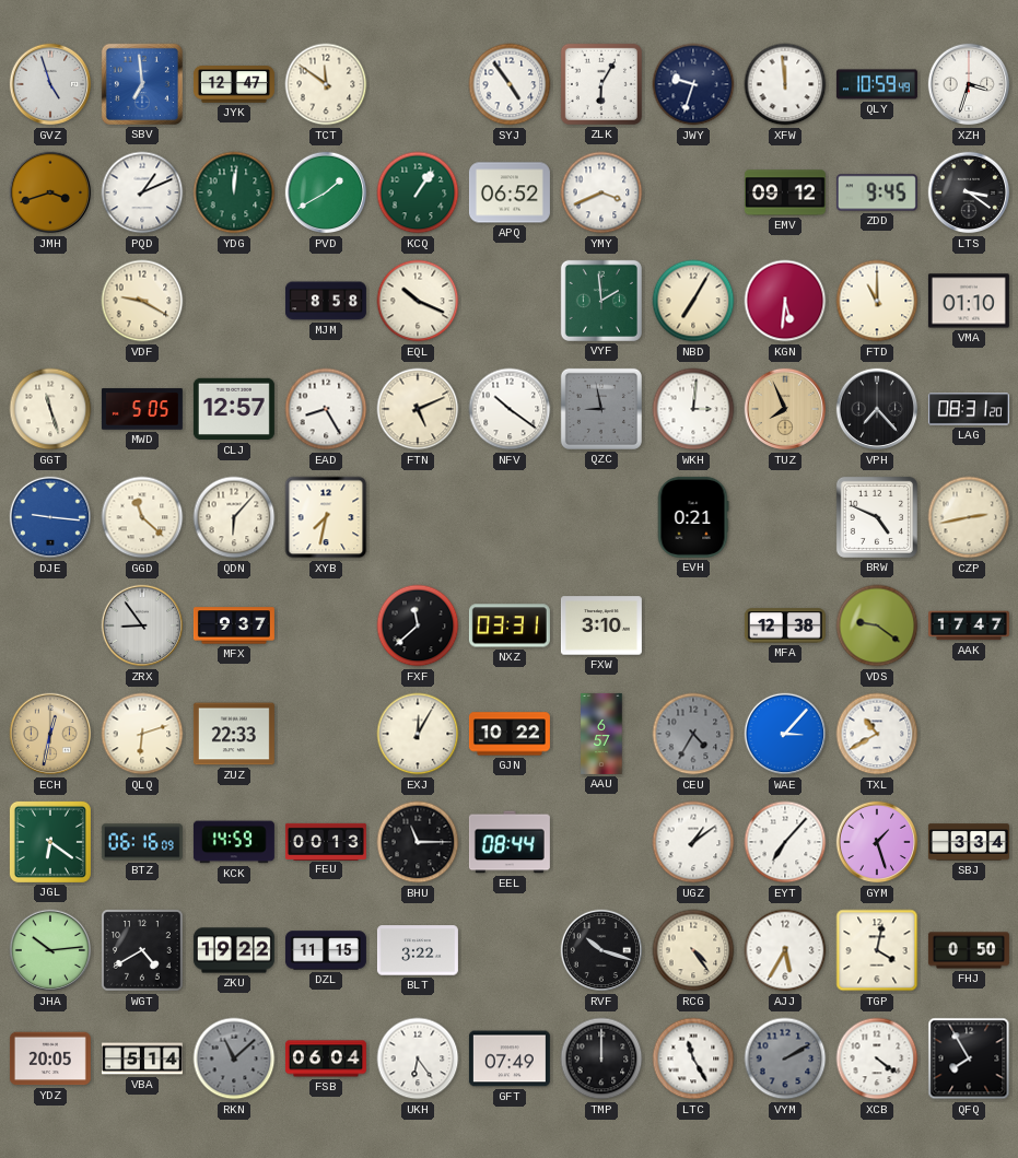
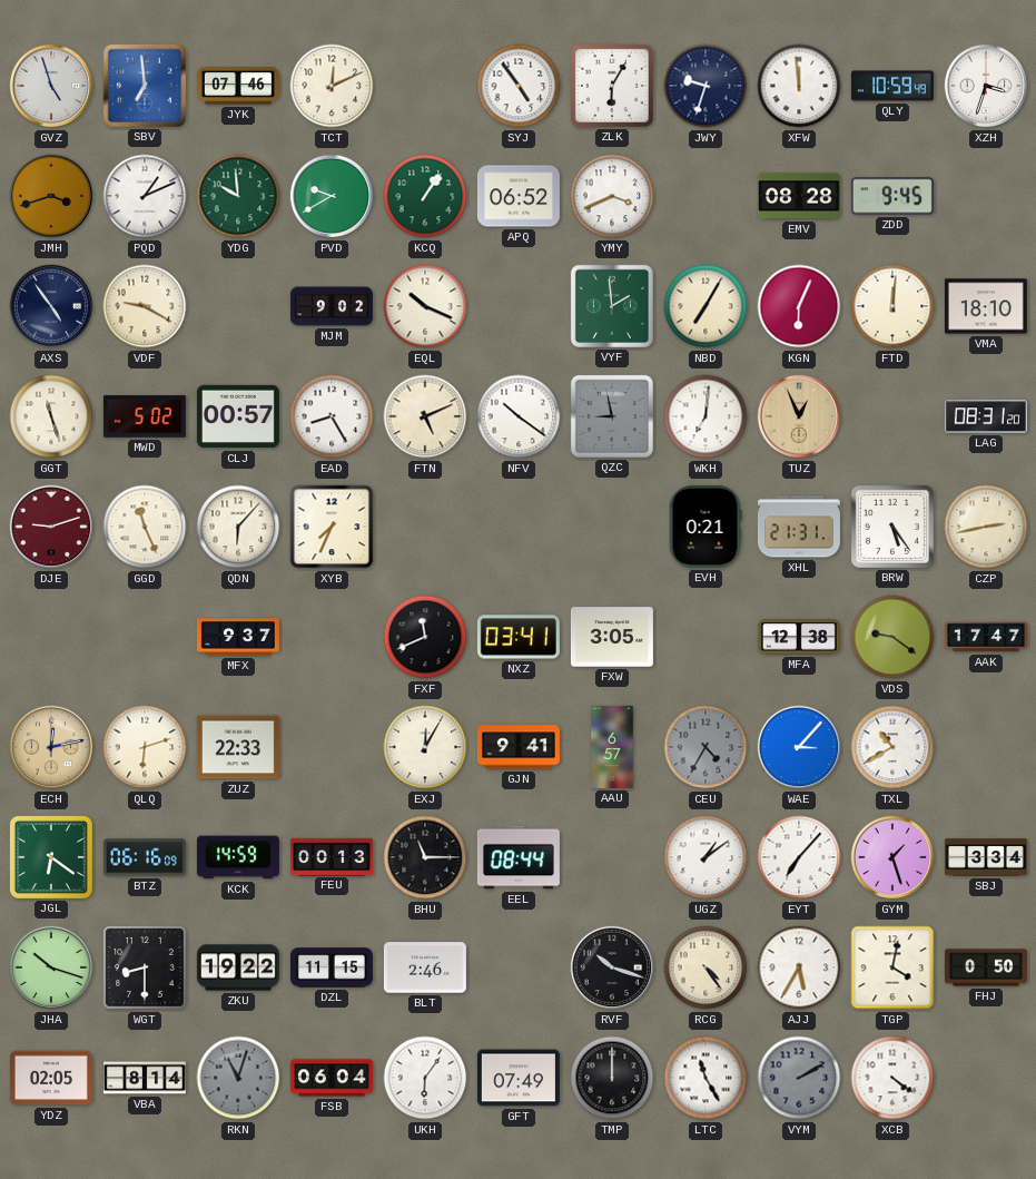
JYK: 12:47 -> 07:46
TCT: 11:51 -> 12:11
YDG: 12:01 -> 9:59
PVD: 1:40 -> 9:40
EMV: 09:12 -> 08:28
LTS: 3:21 -> none
AXS: none -> 4:54
MJM: 8:58 -> 9:02
KGN: 5:31 -> 6:04
FTD: 11:00 -> 12:01
VMA: 01:10 -> 18:10
MWD: 5:05 -> 5:02
CLJ: 12:57 -> 00:57
WKH: 3:01 -> 7:01
TUZ: 7:56 -> 12:56
VPH: 7:23 -> none
DJE: 9:16 -> 9:12
DJE dial: blue -> burgundy
GGD: 11:22 -> 11:26
XYB: 7:32 -> 7:34
XHL: none -> 21:31
BRW: 4:49 -> 5:24
ZRX: 8:54 -> none
FXF: 11:38 -> 11:41
NXZ: 03:31 -> 03:41
FXW: 3:10 -> 3:05
ECH: 12:32 -> 12:13
GJN: 10:22 -> 9:41
JHA: 10:14 -> 10:18
WGT: 4:40 -> 8:30
BLT: 3:22 -> 2:46
YDZ: 20:05 -> 02:05
VBA: 5:14 -> 8:14
RKN: 11:08 -> 11:03
UKH: 6:24 -> 6:06
QFQ: 7:55 -> none
